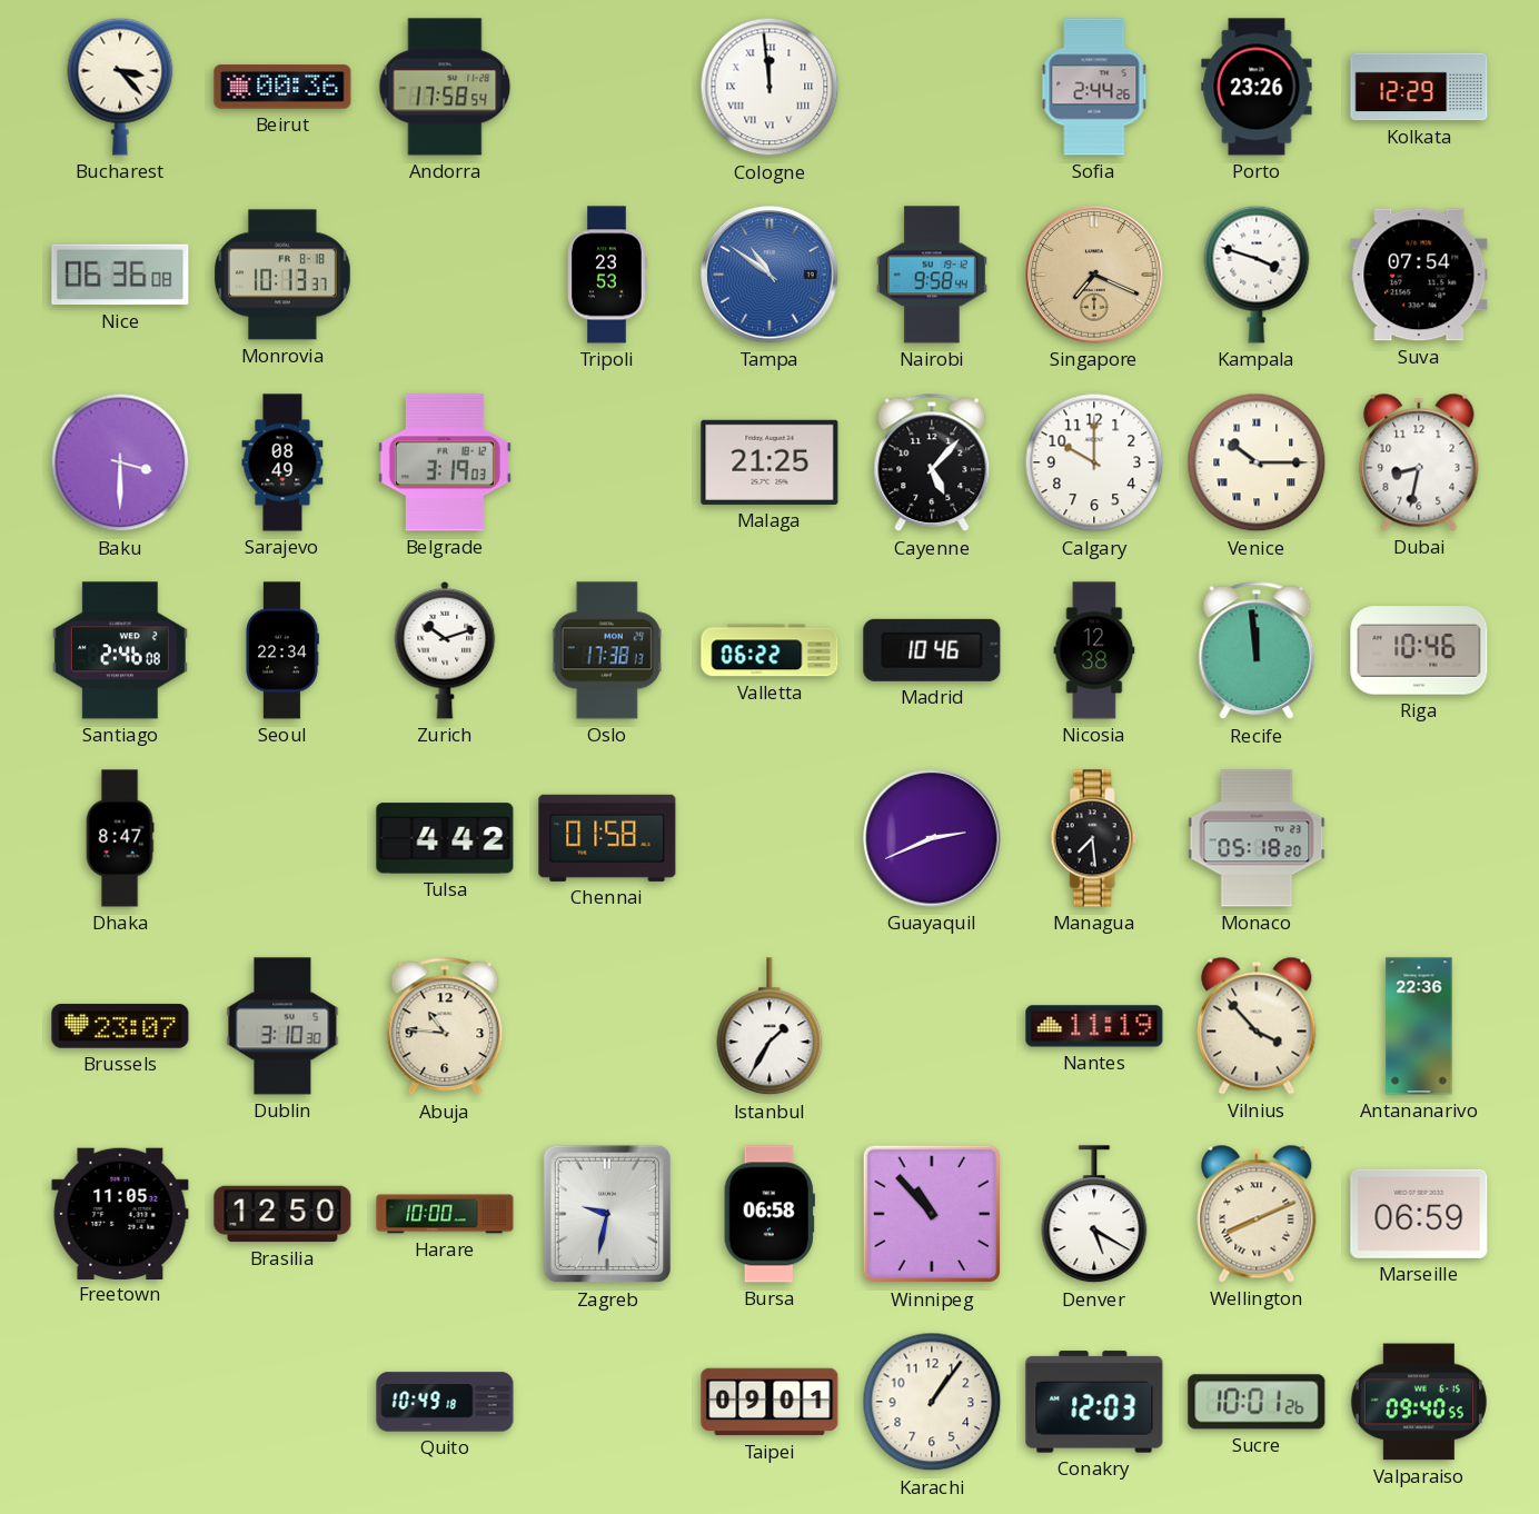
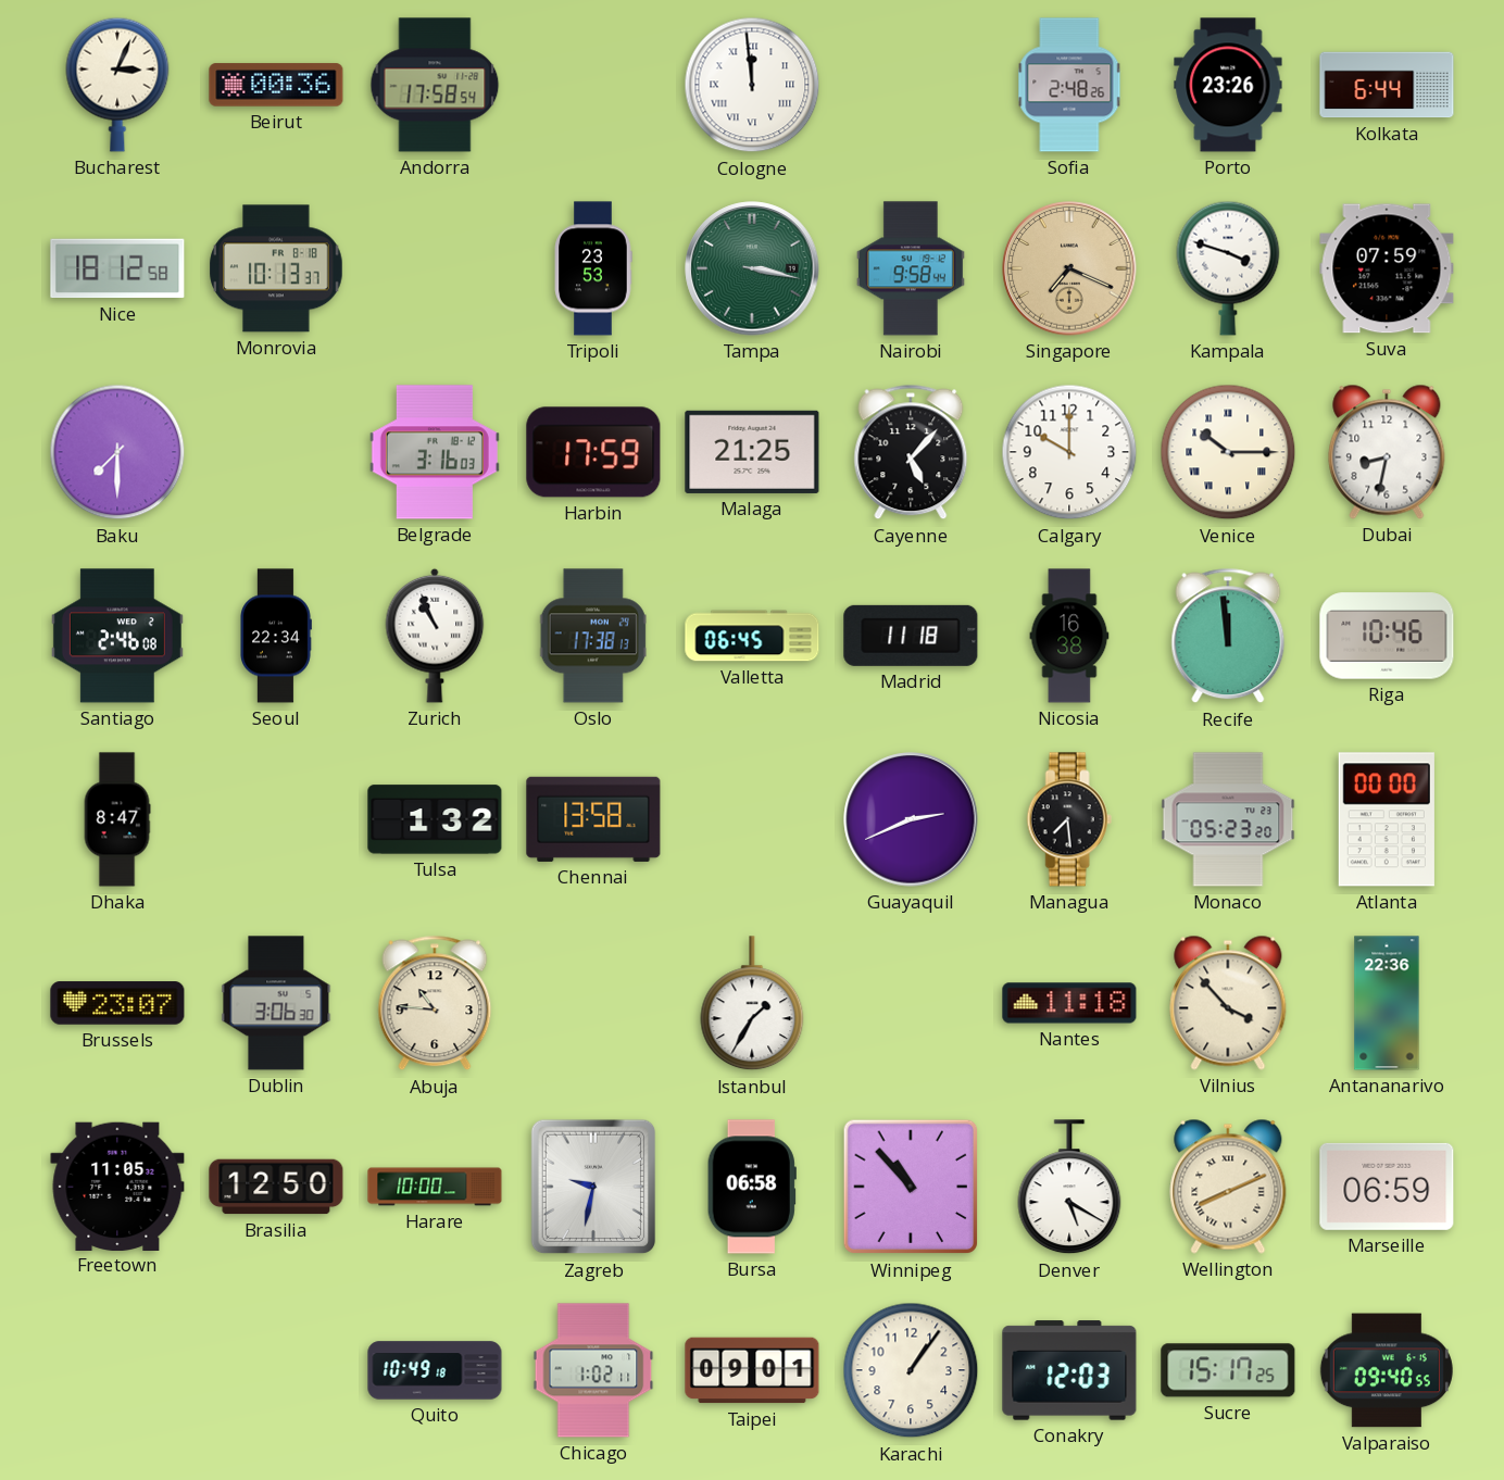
Bucharest: 3:23 -> 3:04
Sofia: 2:44 -> 2:48
Kolkata: 12:29 -> 6:44
Nice: 06:36 -> 18:12
Tampa: 10:51 -> 3:17
Tampa dial: blue -> green
Suva: 07:54 -> 07:59
Baku: 3:30 -> 7:30
Sarajevo: 08:49 -> none
Belgrade: 3:19 -> 3:16
Harbin: none -> 17:59
Zurich: 10:12 -> 10:56
Valletta: 06:22 -> 06:45
Madrid: 10:46 -> 11:18
Nicosia: 12:38 -> 16:38
Tulsa: 4:42 -> 1:32
Chennai: 01:58 -> 13:58
Monaco: 05:18 -> 05:23
Atlanta: none -> 00:00
Dublin: 3:10 -> 3:06
Nantes: 11:19 -> 11:18
Chicago: none -> 1:02
Sucre: 10:01 -> 15:17
